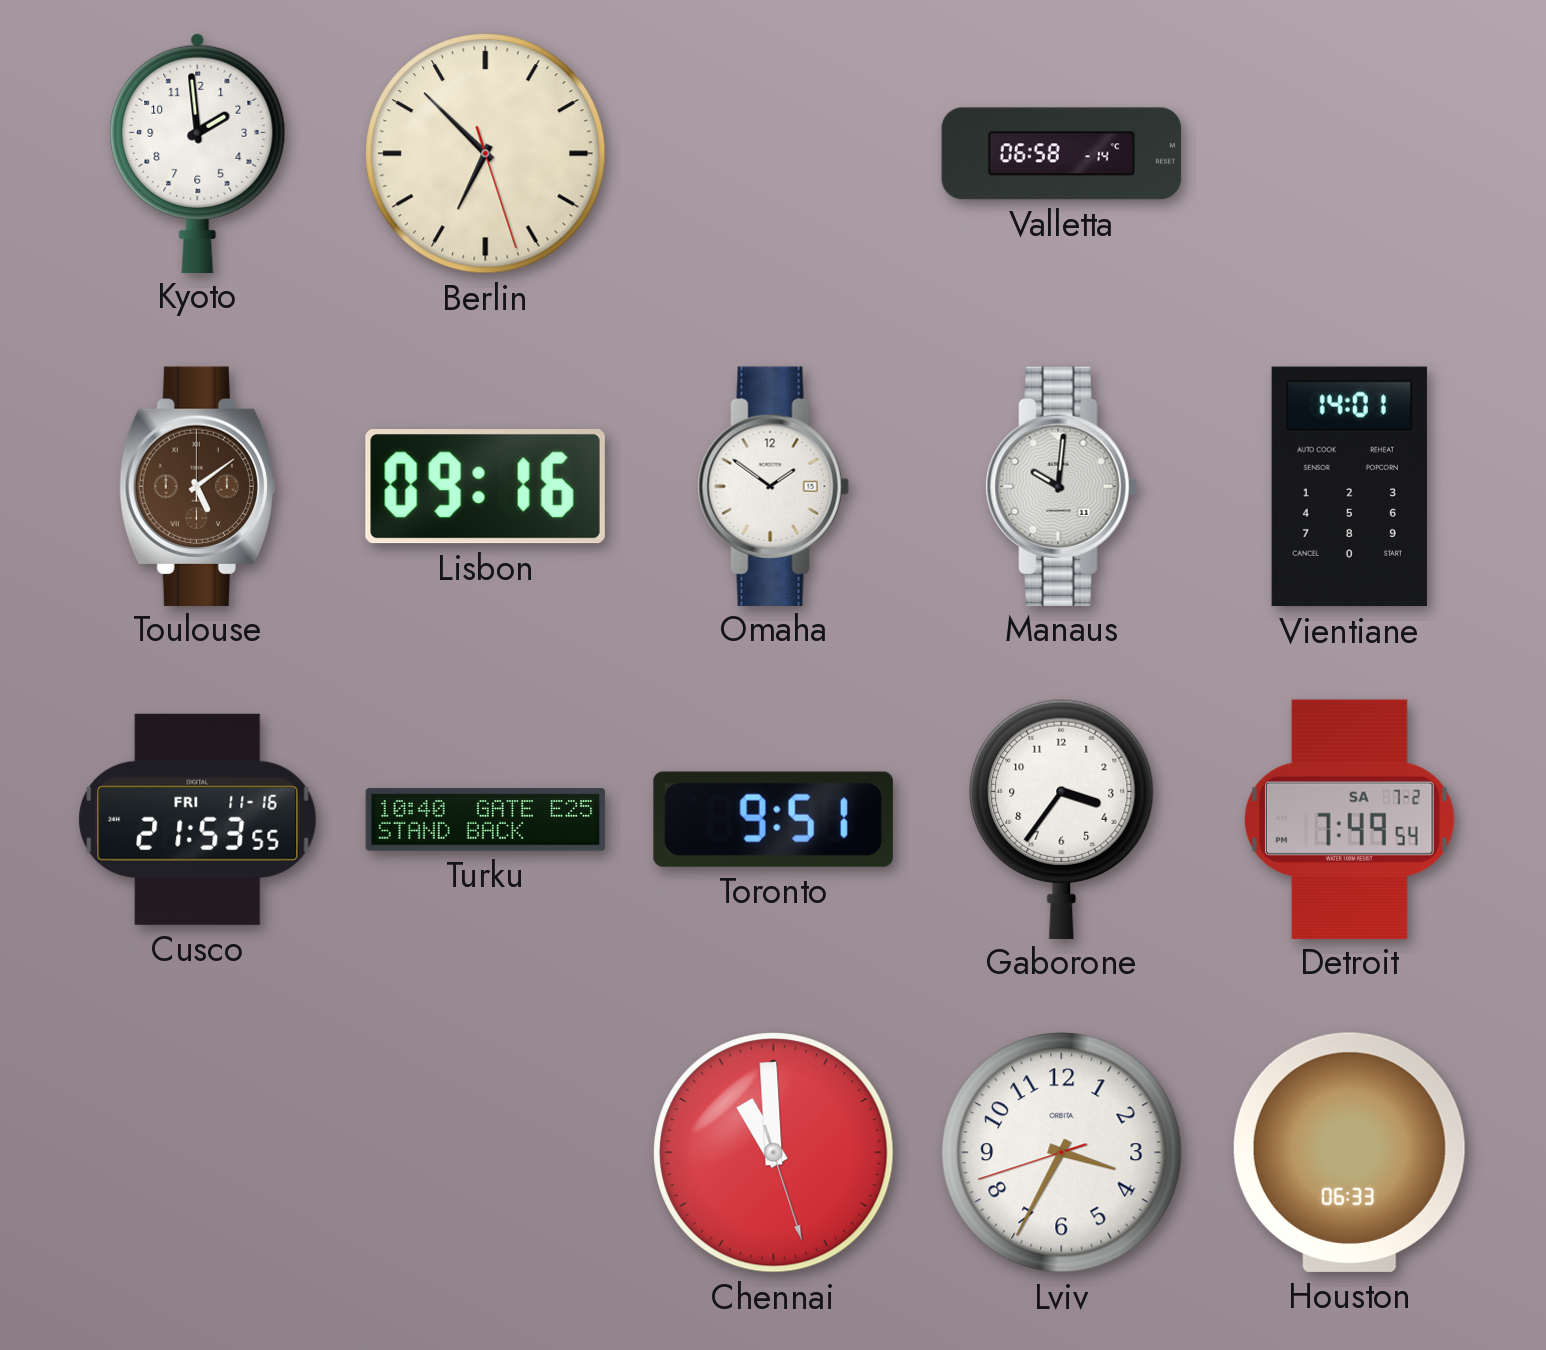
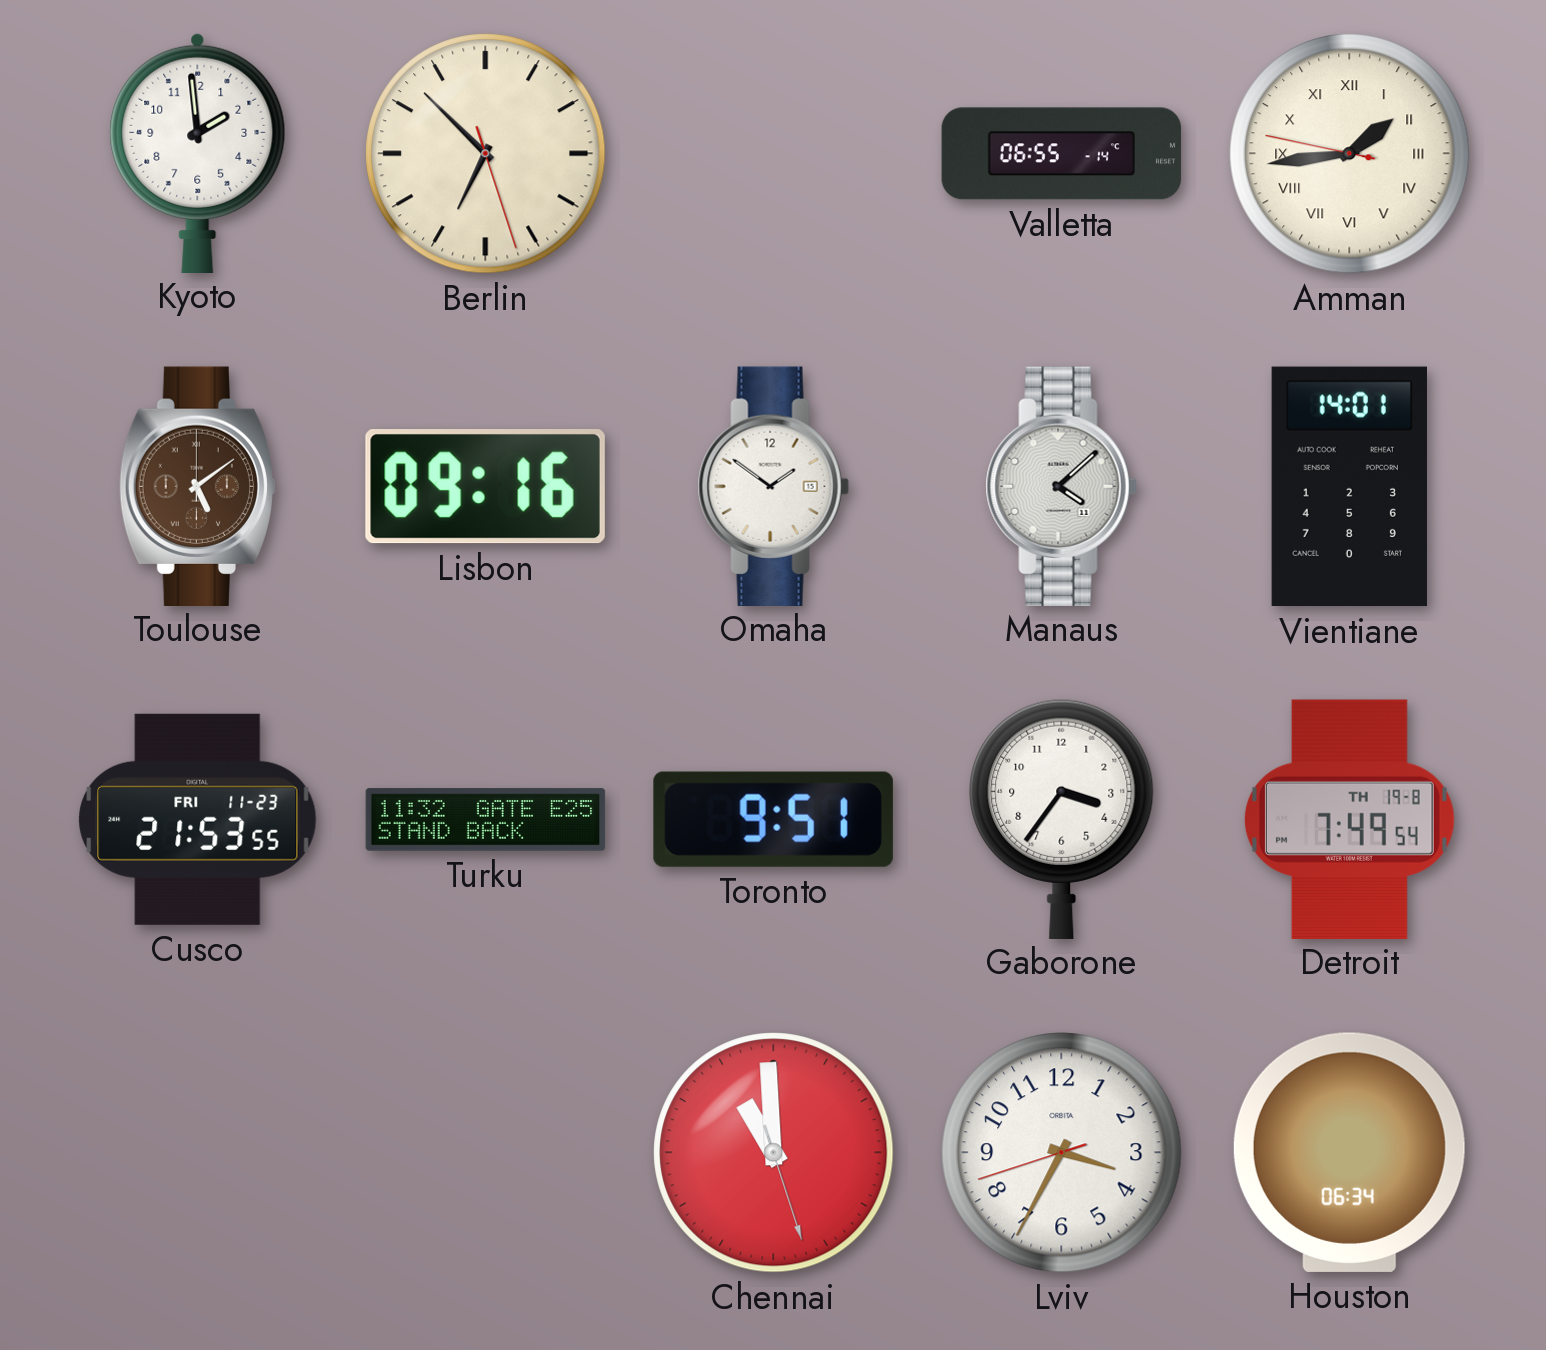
Valletta: 06:58 -> 06:55
Amman: none -> 1:43
Manaus: 10:01 -> 4:08
Cusco date: FRI 11-16 -> FRI 11-23
Turku: 10:40 -> 11:32
Detroit date: SA 7-2 -> TH 19-8
Houston: 06:33 -> 06:34
